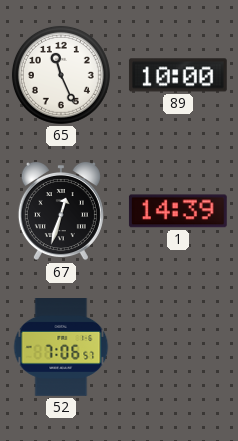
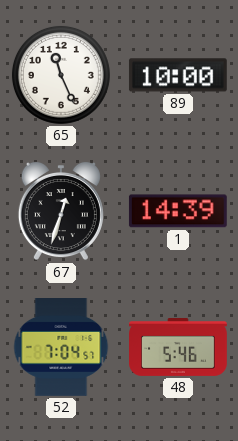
52: 7:06 -> 7:04
48: none -> 5:46
